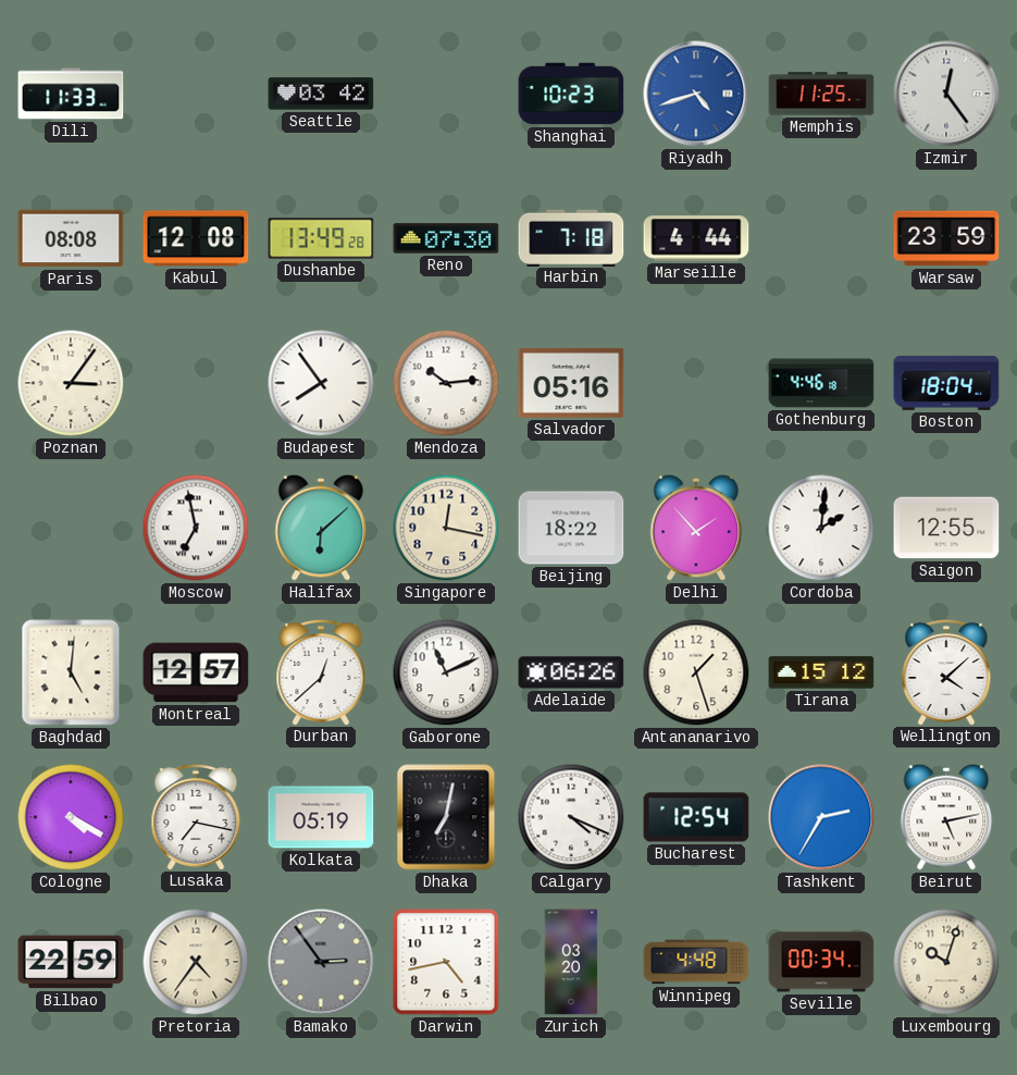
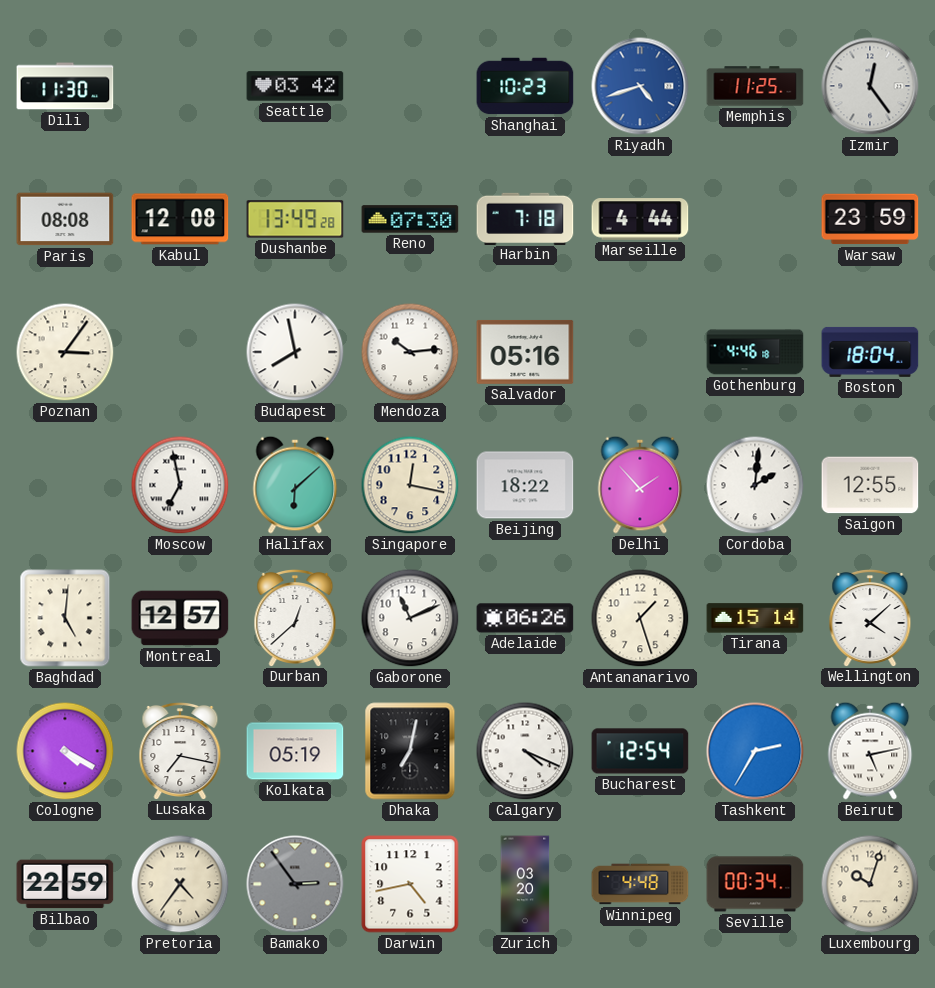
Dili: 11:33 -> 11:30
Budapest: 7:54 -> 7:58
Tirana: 15:12 -> 15:14
